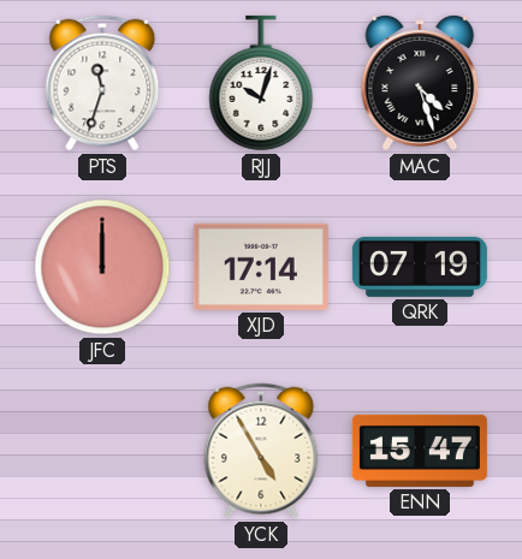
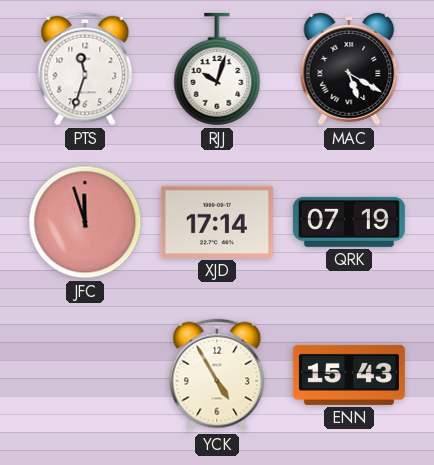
MAC: 4:27 -> 5:20
JFC: 12:00 -> 11:57
ENN: 15:47 -> 15:43
